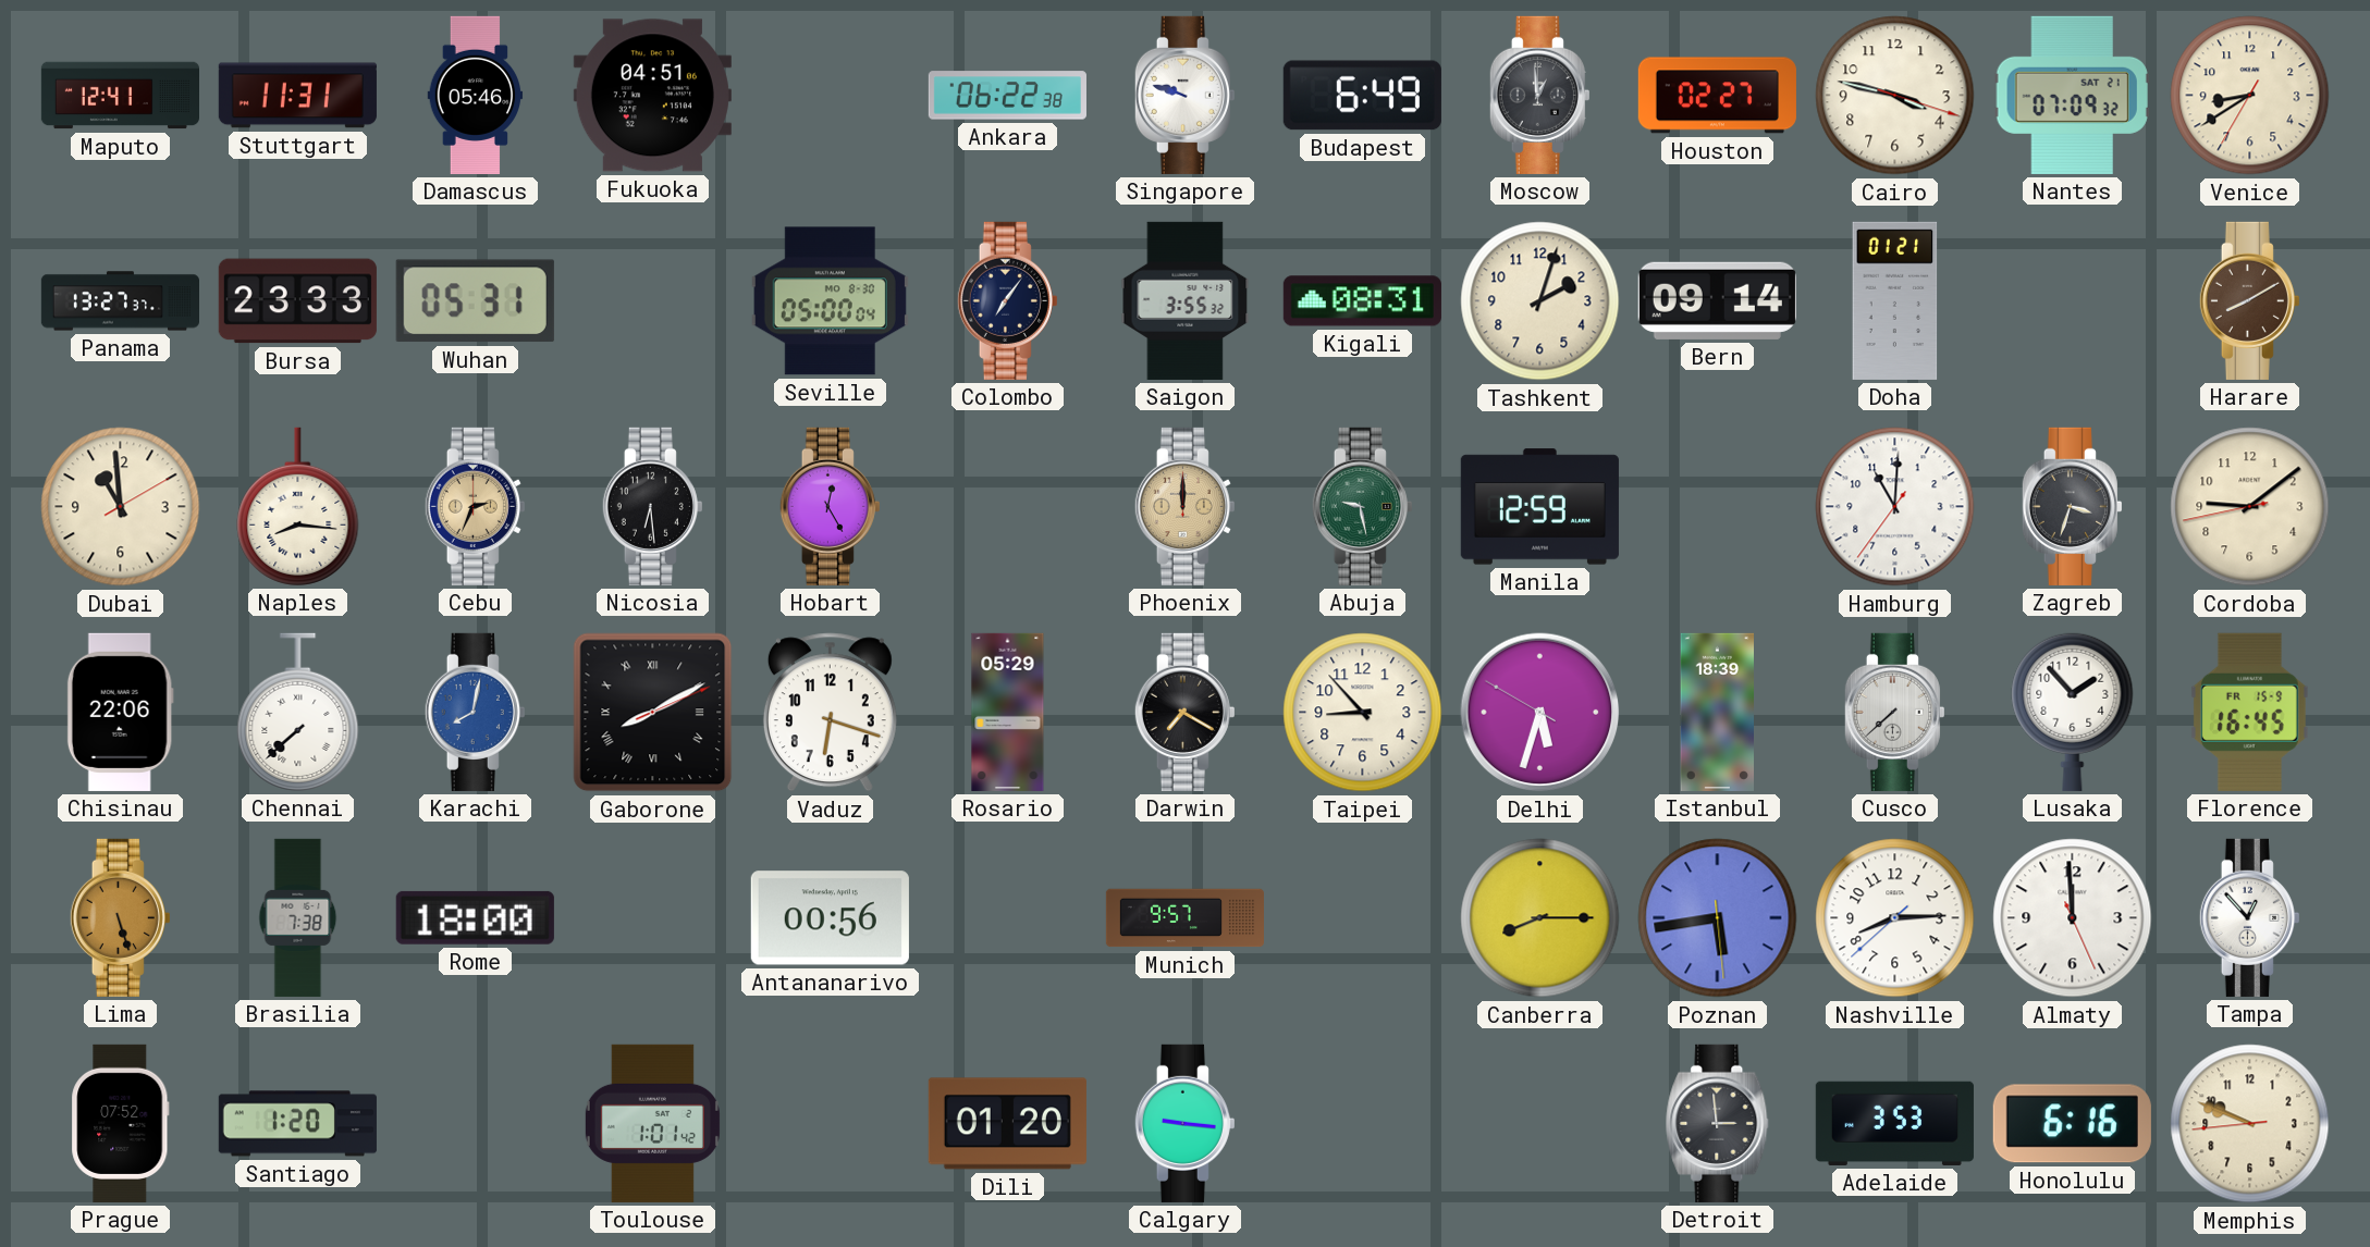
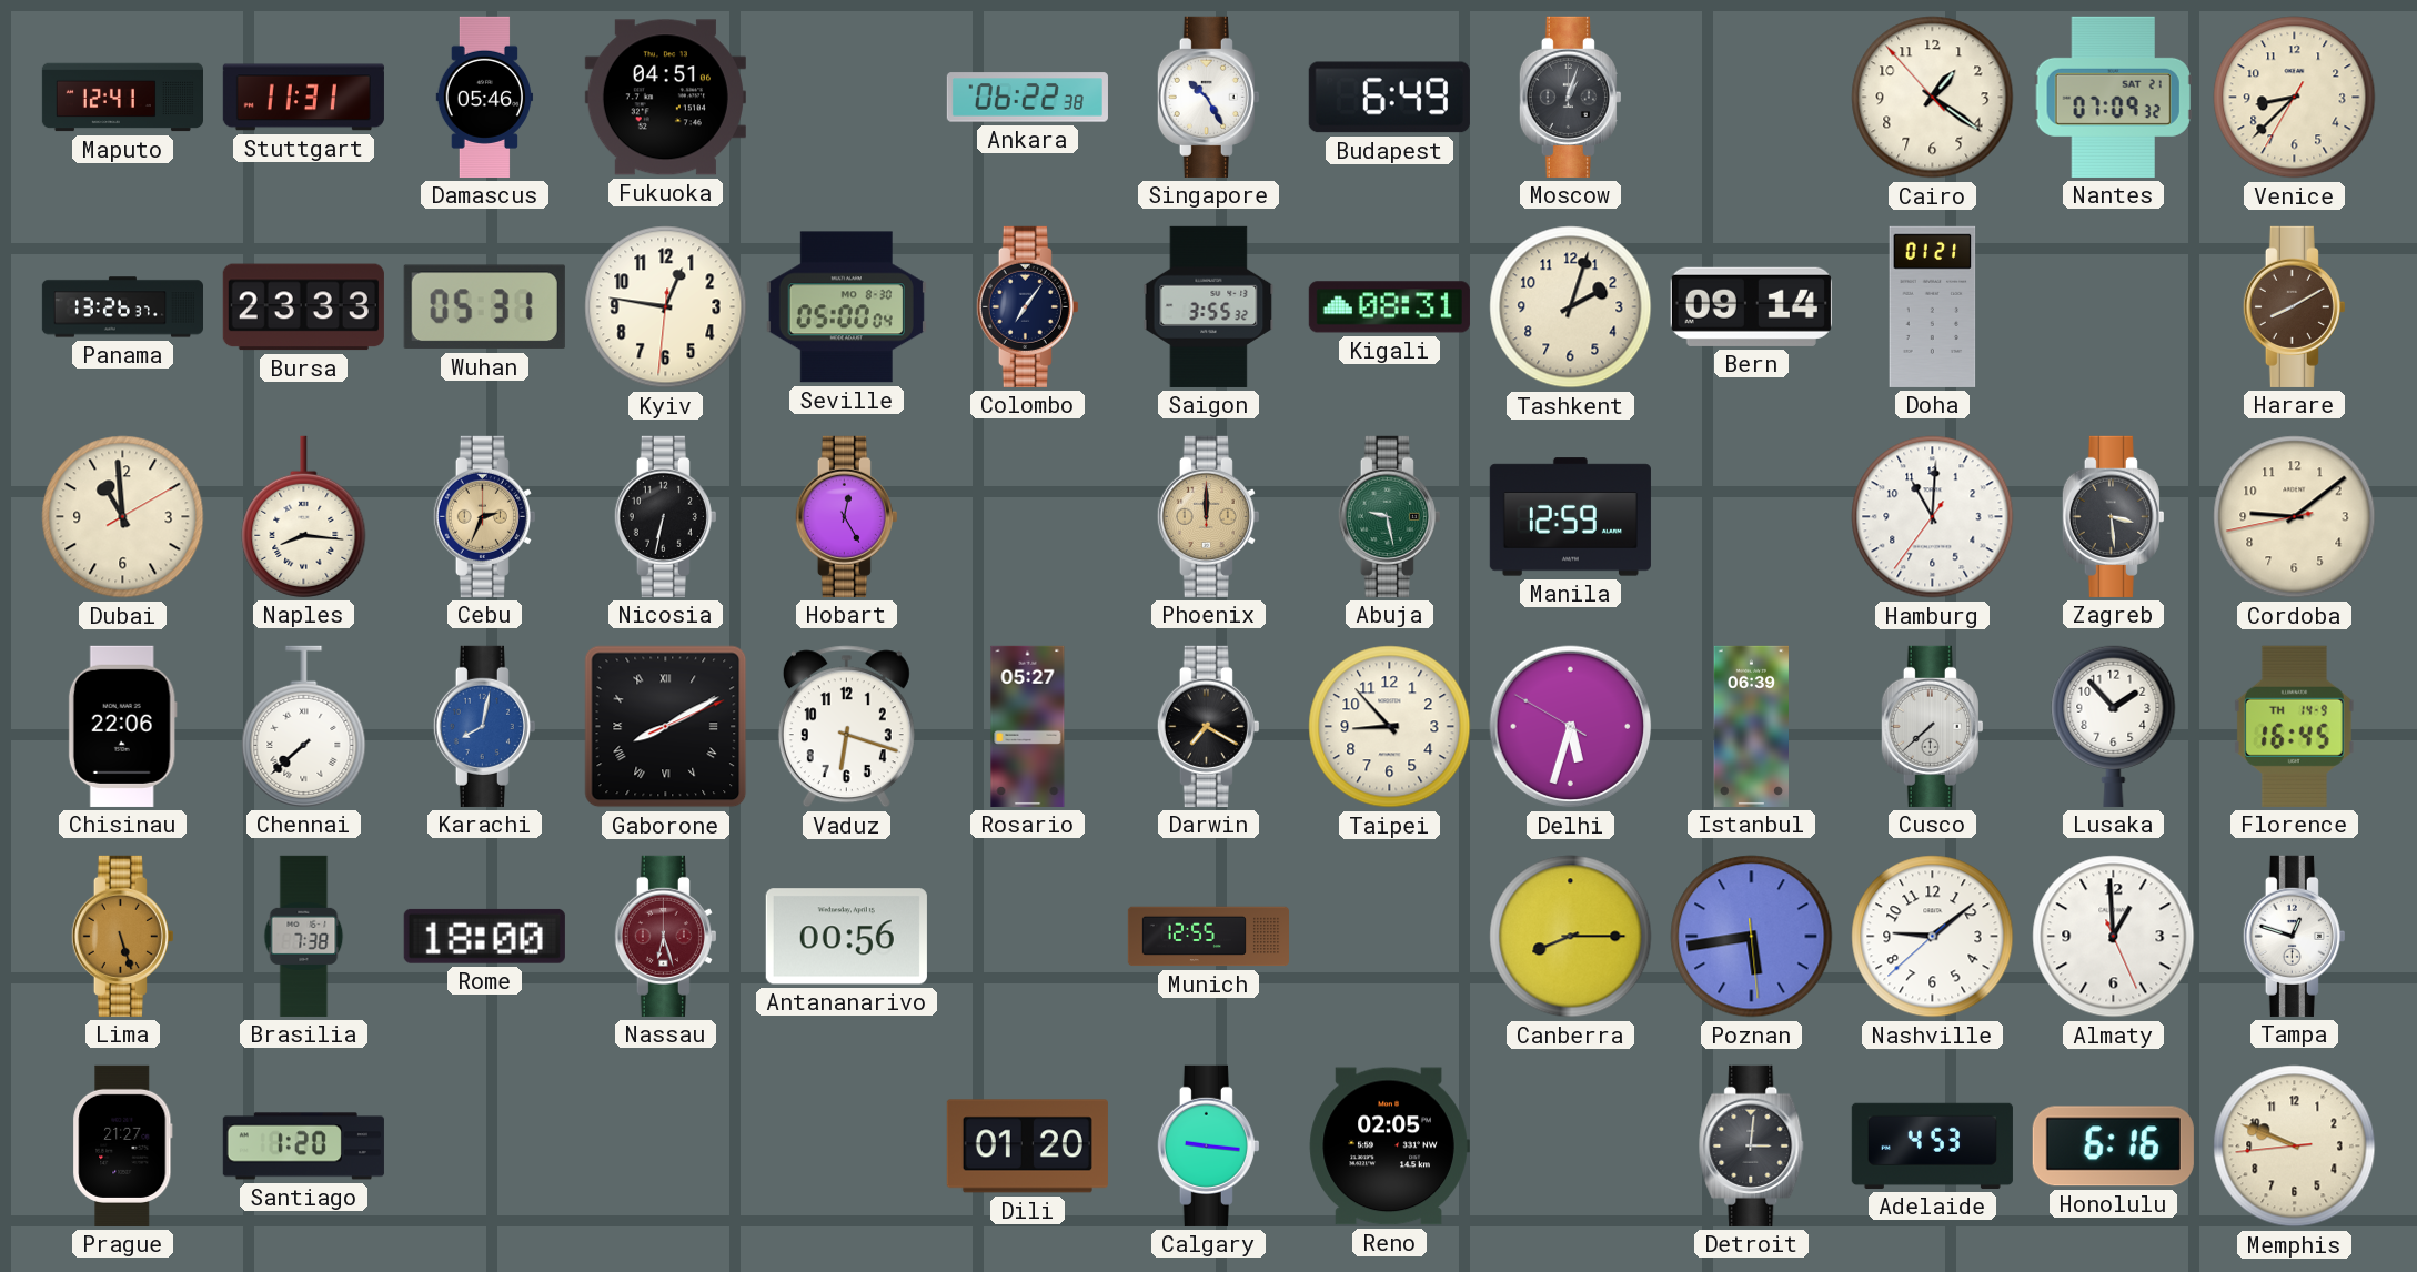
Singapore: 9:48 -> 10:25
Moscow: 12:59 -> 1:03
Houston: 02:27 -> none
Cairo: 3:47 -> 1:20
Venice: 8:39 -> 8:37
Panama: 13:27 -> 13:26
Kyiv: none -> 12:46
Nicosia: 6:29 -> 6:32
Zagreb: 3:33 -> 3:29
Rosario: 05:29 -> 05:27
Istanbul: 18:39 -> 06:39
Florence date: FR 15-9 -> TH 14-9
Nassau: none -> 6:27
Munich: 9:57 -> 12:55
Nashville: 8:14 -> 9:08
Almaty: 11:59 -> 12:59
Tampa: 12:53 -> 12:48
Prague: 07:52 -> 21:27
Toulouse: 1:01 -> none
Reno: none -> 02:05
Detroit: 2:59 -> 3:01
Adelaide: 3:53 -> 4:53
